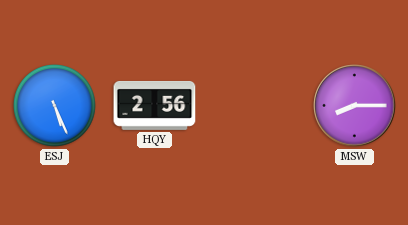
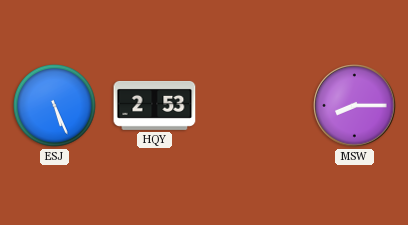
HQY: 2:56 -> 2:53
